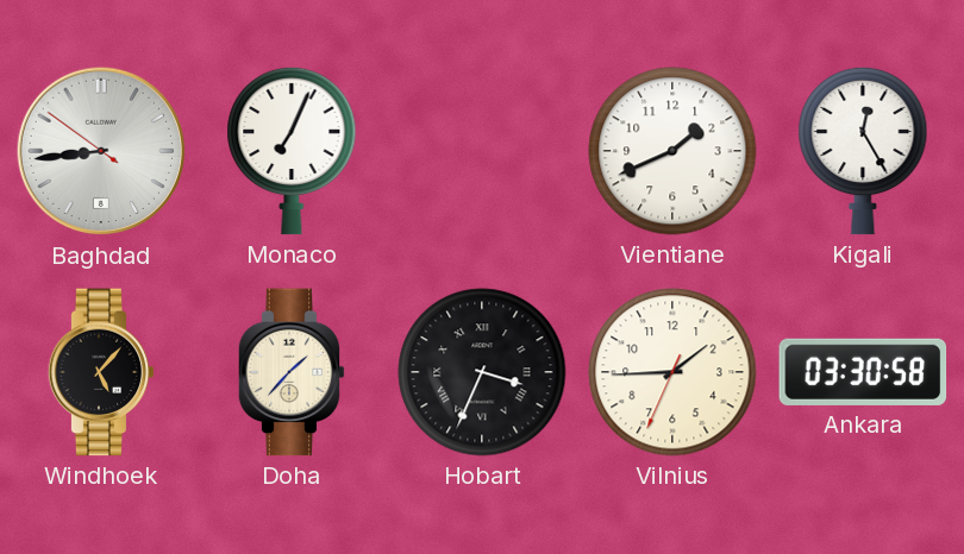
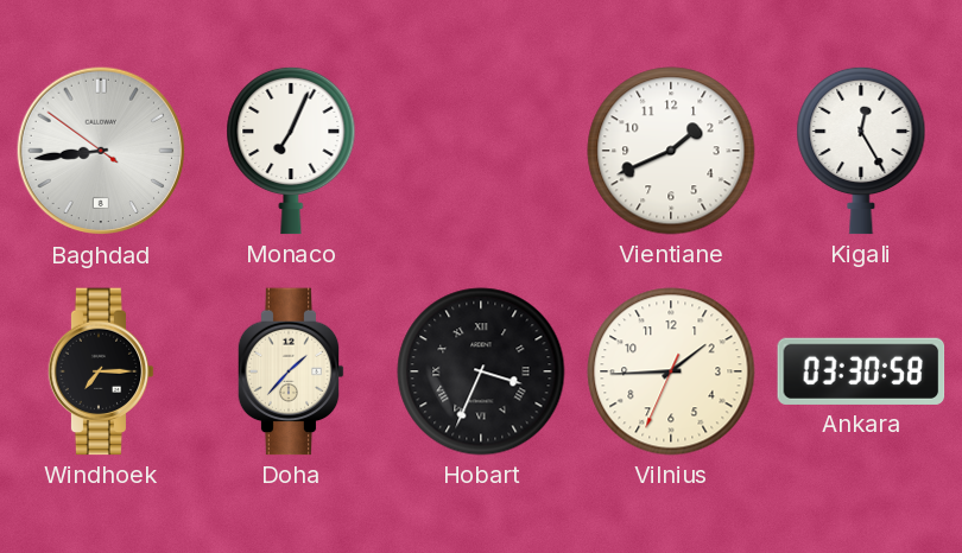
Windhoek: 5:07 -> 7:15
